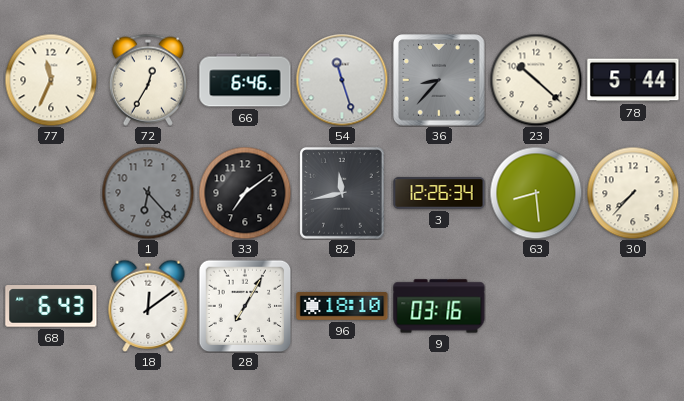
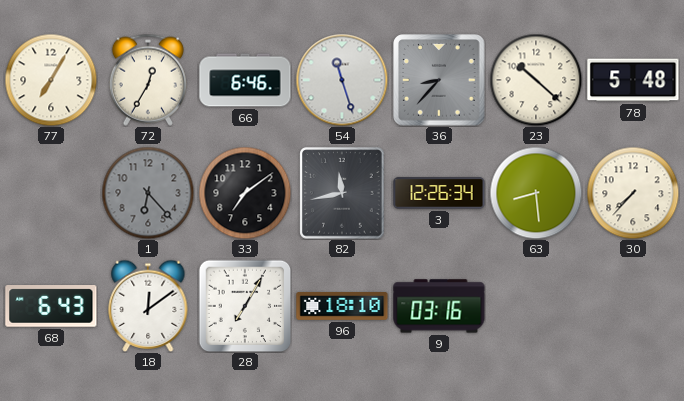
77: 11:34 -> 7:05
78: 5:44 -> 5:48
